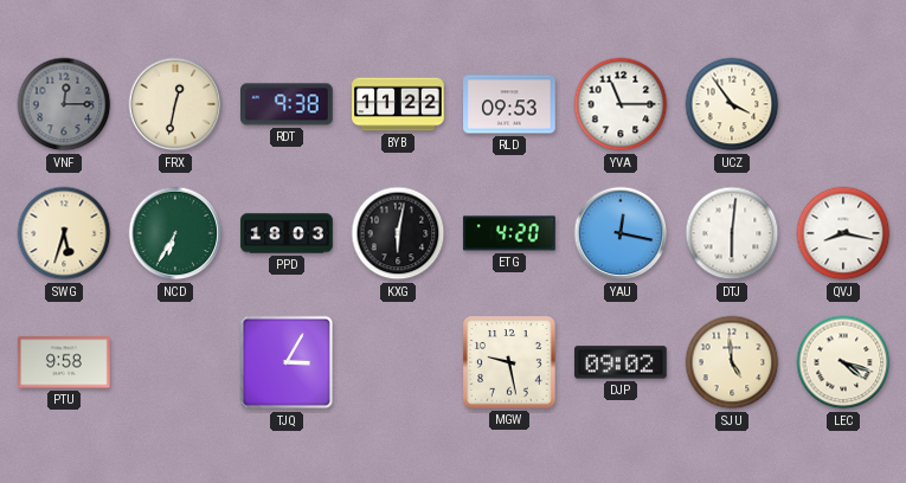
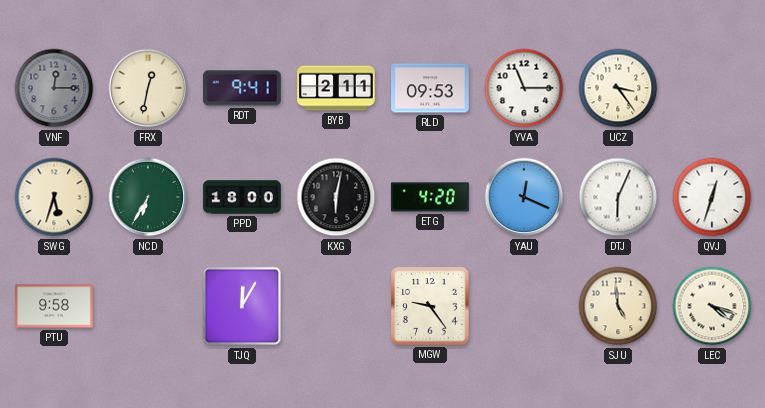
RDT: 9:38 -> 9:41
BYB: 11:22 -> 2:11
UCZ: 3:54 -> 3:24
PPD: 18:03 -> 18:00
YAU: 12:17 -> 12:19
DTJ: 6:01 -> 6:04
QVJ: 8:17 -> 12:33
TJQ: 3:05 -> 12:05
MGW: 9:28 -> 9:24
DJP: 09:02 -> none
